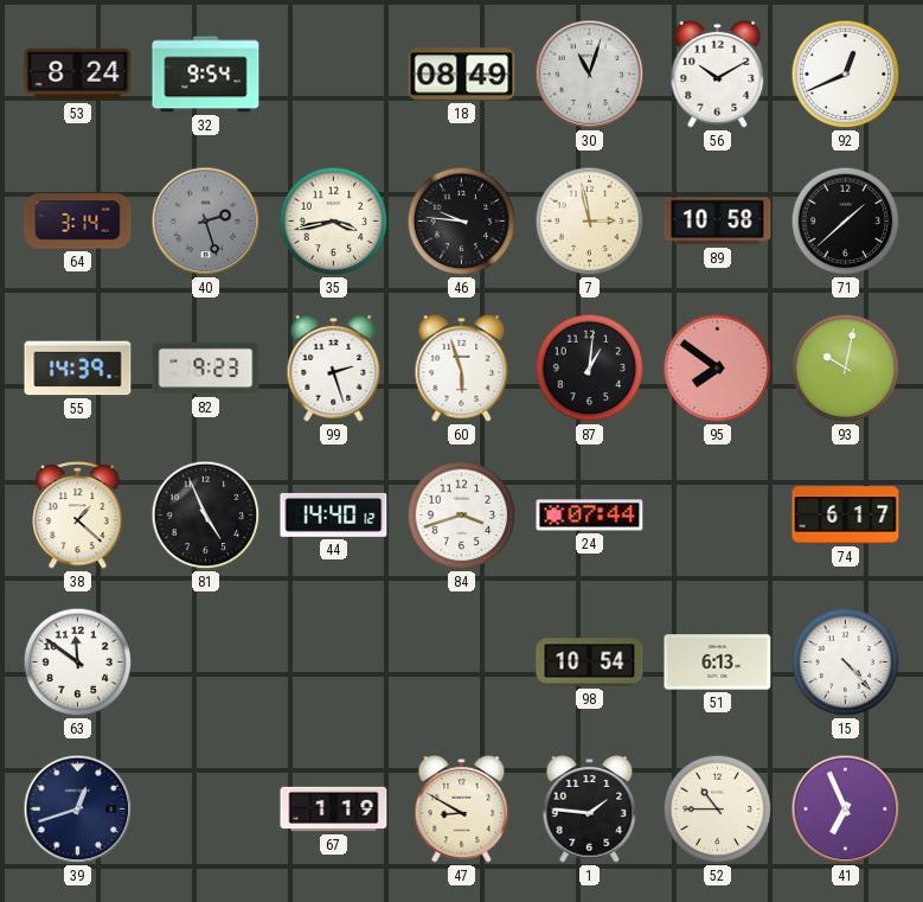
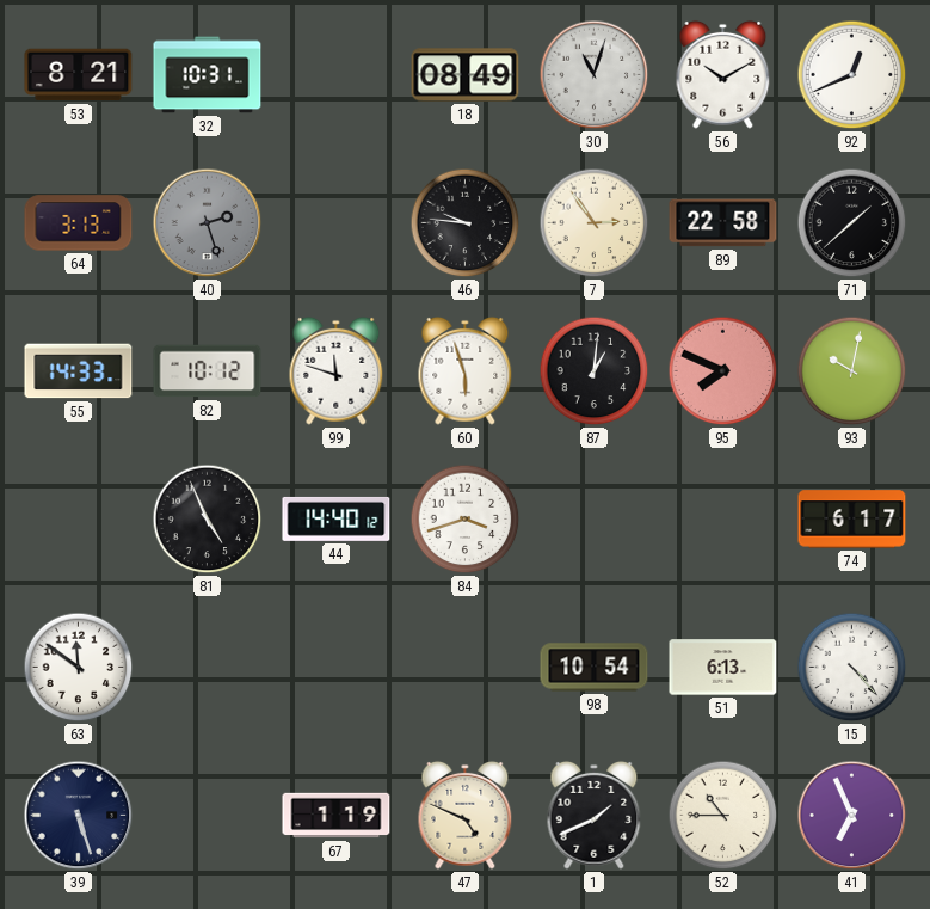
53: 8:24 -> 8:21
32: 9:54 -> 10:31
64: 3:14 -> 3:13
35: 3:43 -> none
7: 2:58 -> 2:54
89: 10:58 -> 22:58
55: 14:39 -> 14:33
82: 9:23 -> 10:12
99: 2:27 -> 11:48
95: 7:51 -> 7:49
38: 1:22 -> none
24: 07:44 -> none
39: 12:42 -> 5:27
47: 8:50 -> 4:49
1: 1:46 -> 1:41
